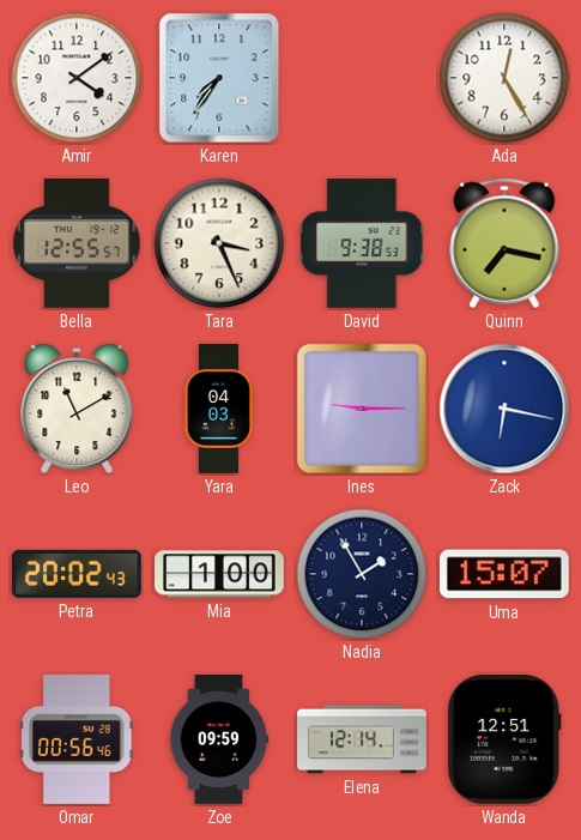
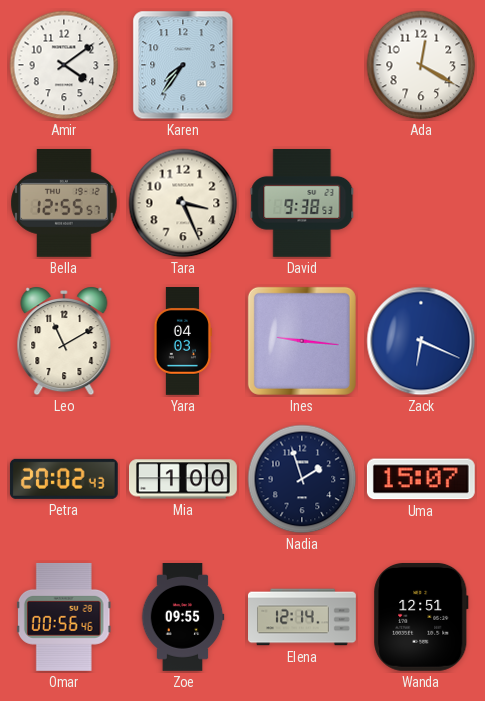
Ada: 12:25 -> 12:20
Quinn: 7:17 -> none
Ines: 9:15 -> 9:16
Zack: 6:17 -> 6:19
Nadia: 1:55 -> 1:57
Zoe: 09:59 -> 09:55
